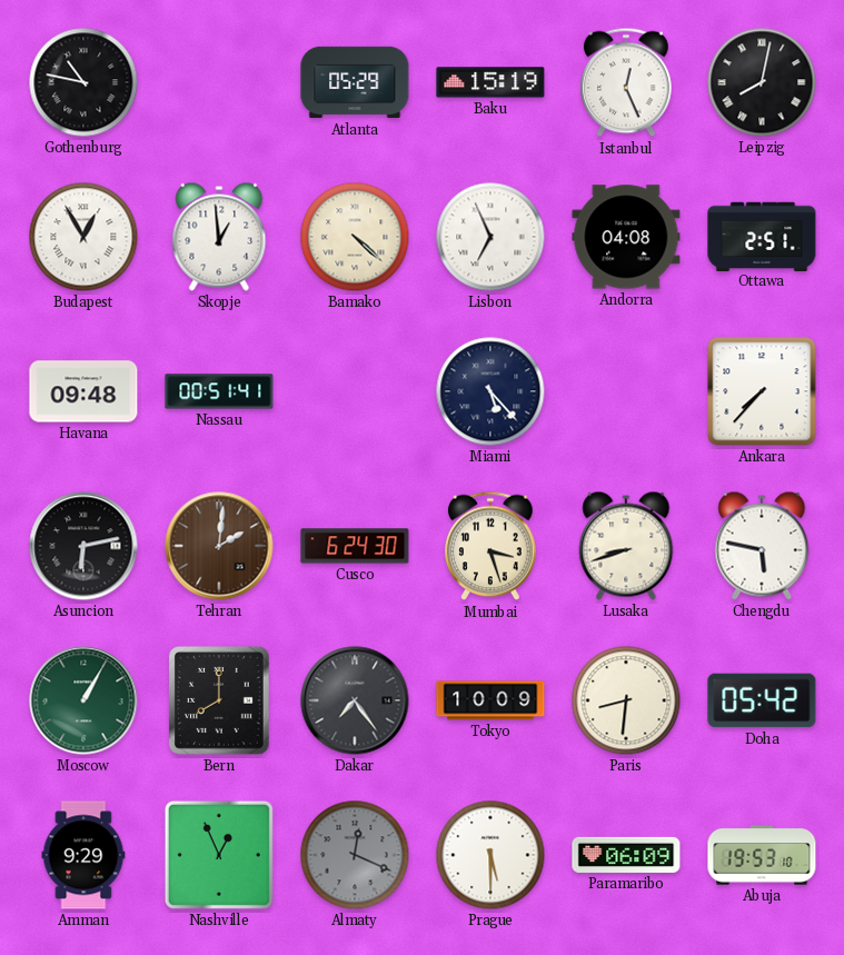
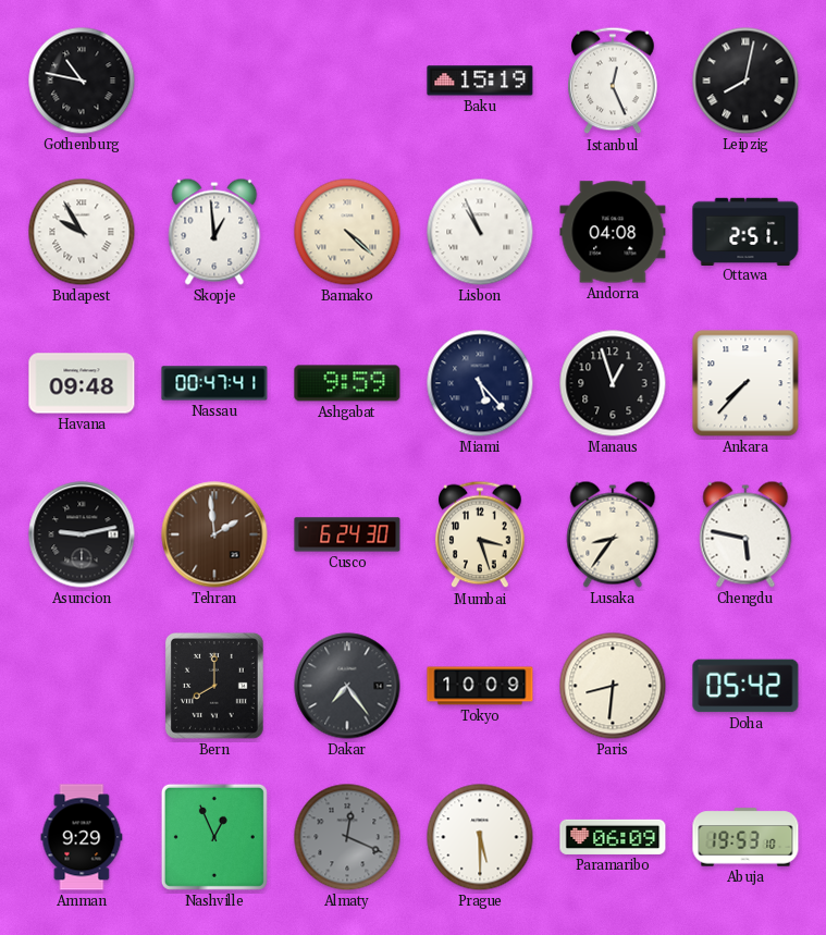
Atlanta: 05:29 -> none
Budapest: 12:55 -> 9:55
Lisbon: 6:56 -> 10:56
Nassau: 00:51 -> 00:47
Ashgabat: none -> 9:59
Manaus: none -> 12:57
Asuncion: 6:13 -> 9:13
Tehran: 2:01 -> 1:59
Lusaka: 8:42 -> 8:36
Moscow: 1:05 -> none
